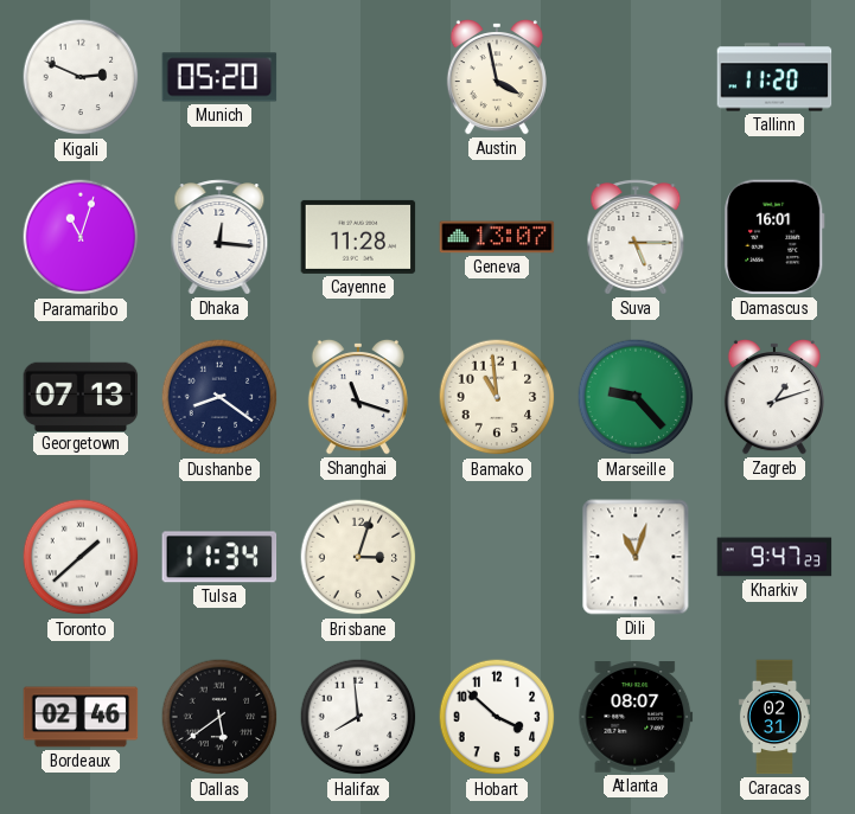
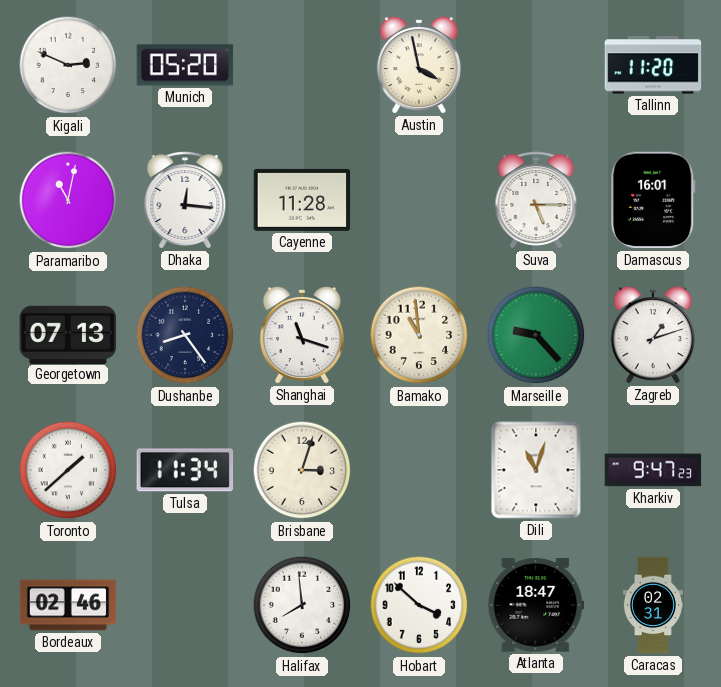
Paramaribo: 11:03 -> 11:02
Geneva: 13:07 -> none
Dushanbe: 8:21 -> 8:24
Dallas: 5:39 -> none
Atlanta: 08:07 -> 18:47
